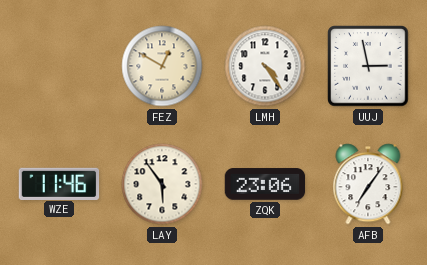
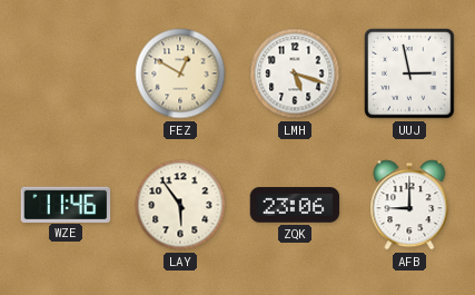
LMH: 4:24 -> 5:18
AFB: 7:06 -> 9:00
